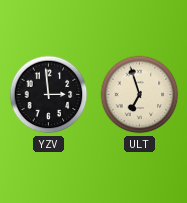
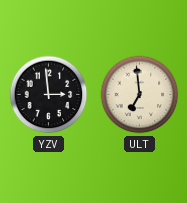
ULT: 6:57 -> 6:59
